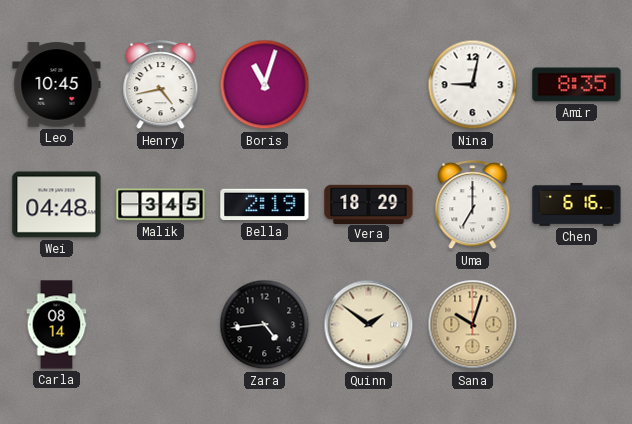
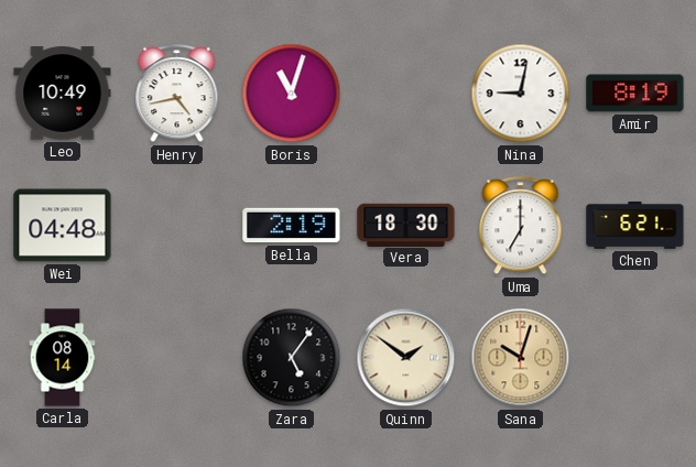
Leo: 10:45 -> 10:49
Amir: 8:35 -> 8:19
Malik: 3:45 -> none
Vera: 18:29 -> 18:30
Chen: 6:16 -> 6:21
Zara: 4:44 -> 5:06
